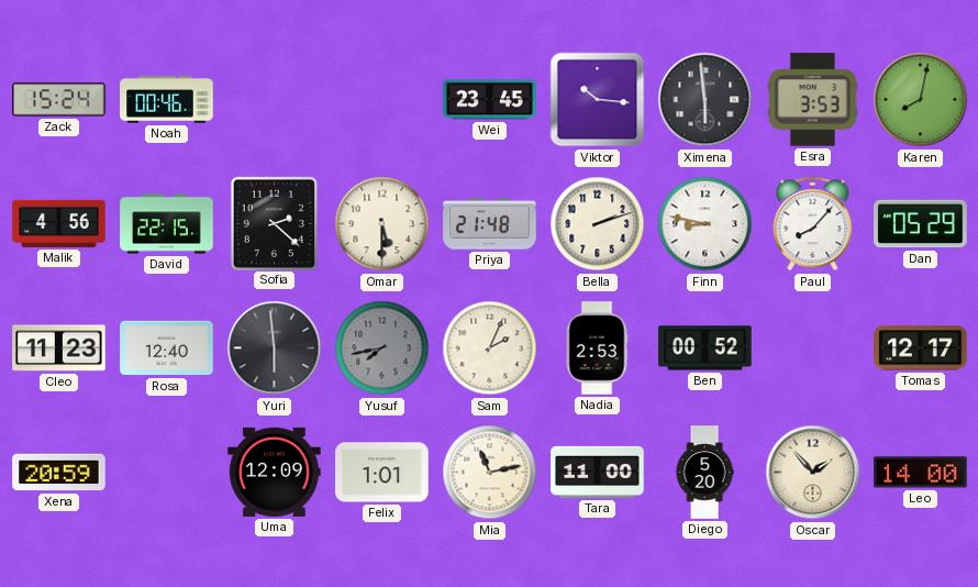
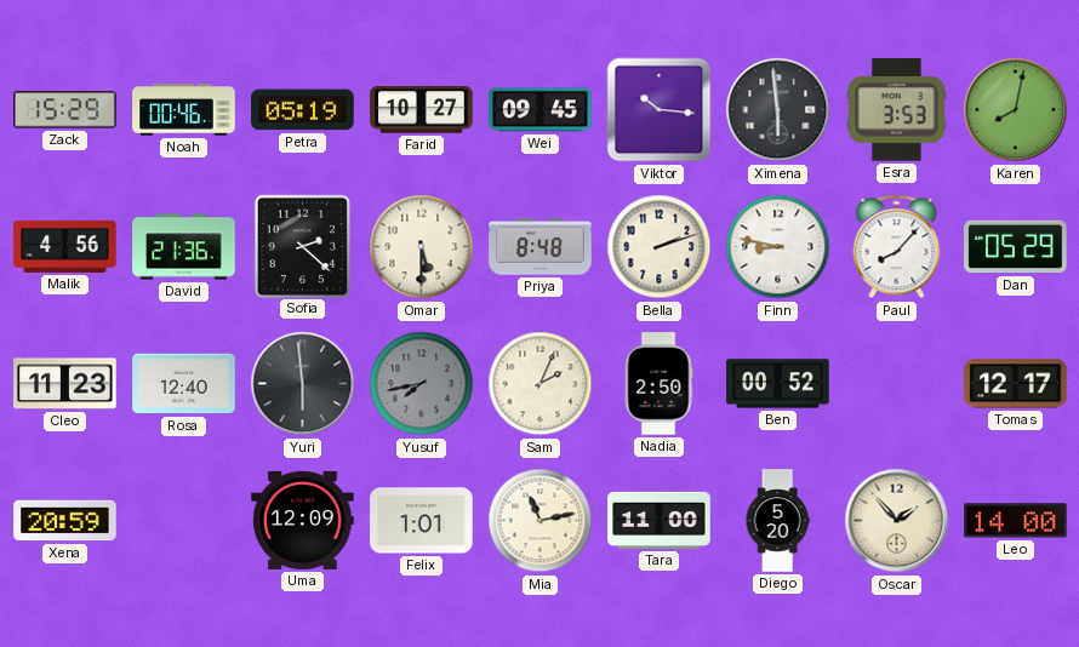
Zack: 15:24 -> 15:29
Petra: none -> 05:19
Farid: none -> 10:27
Wei: 23:45 -> 09:45
David: 22:15 -> 21:36
Priya: 21:48 -> 8:48
Nadia: 2:53 -> 2:50
